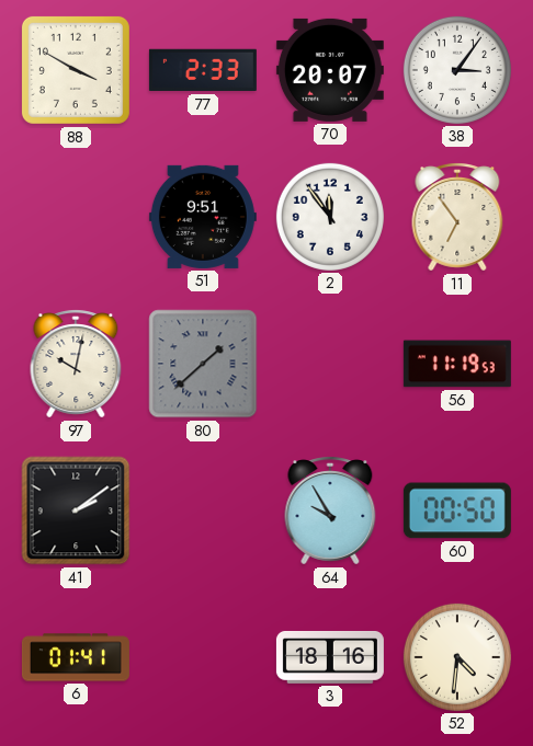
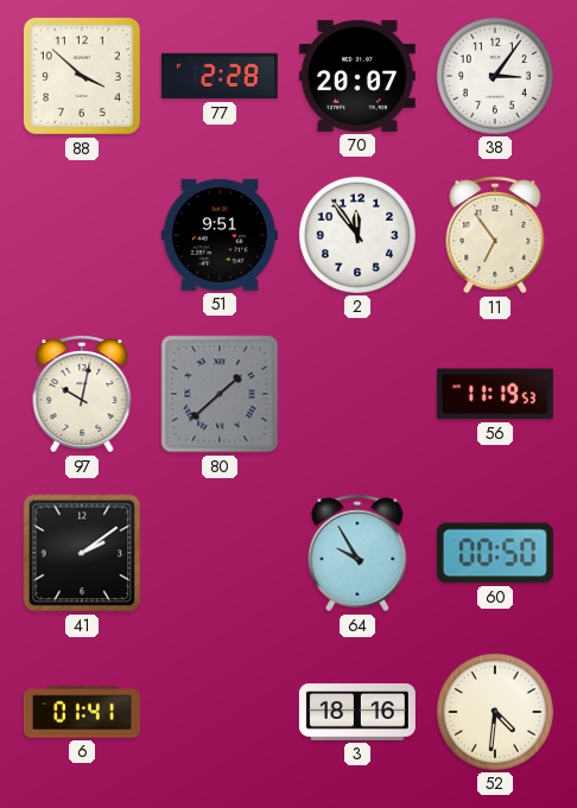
88: 3:50 -> 3:52
77: 2:33 -> 2:28
